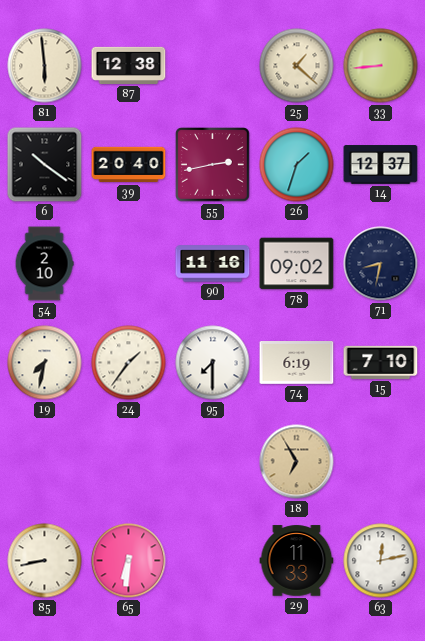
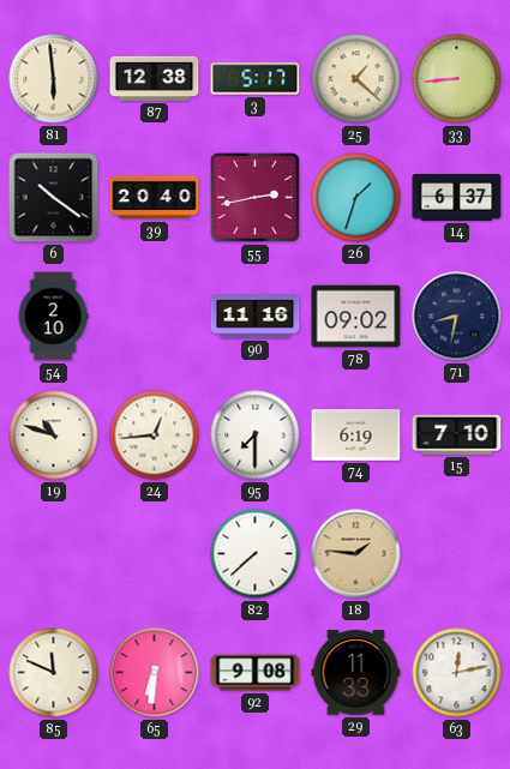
3: none -> 5:17
14: 12:37 -> 6:37
19: 7:32 -> 10:48
24: 1:36 -> 12:44
82: none -> 7:38
18: 6:55 -> 1:46
85: 8:43 -> 11:49
92: none -> 9:08
